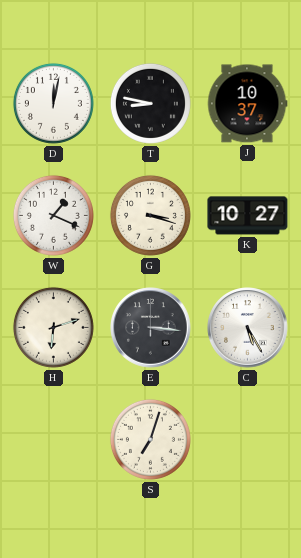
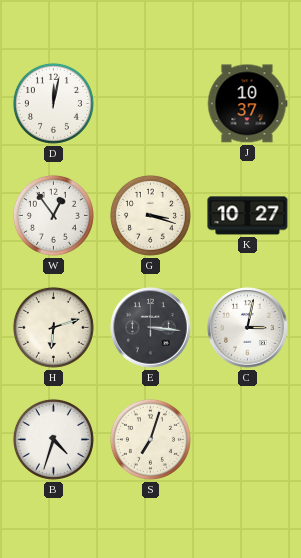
T: 8:47 -> none
W: 1:19 -> 12:54
C: 5:25 -> 3:02
B: none -> 4:33
